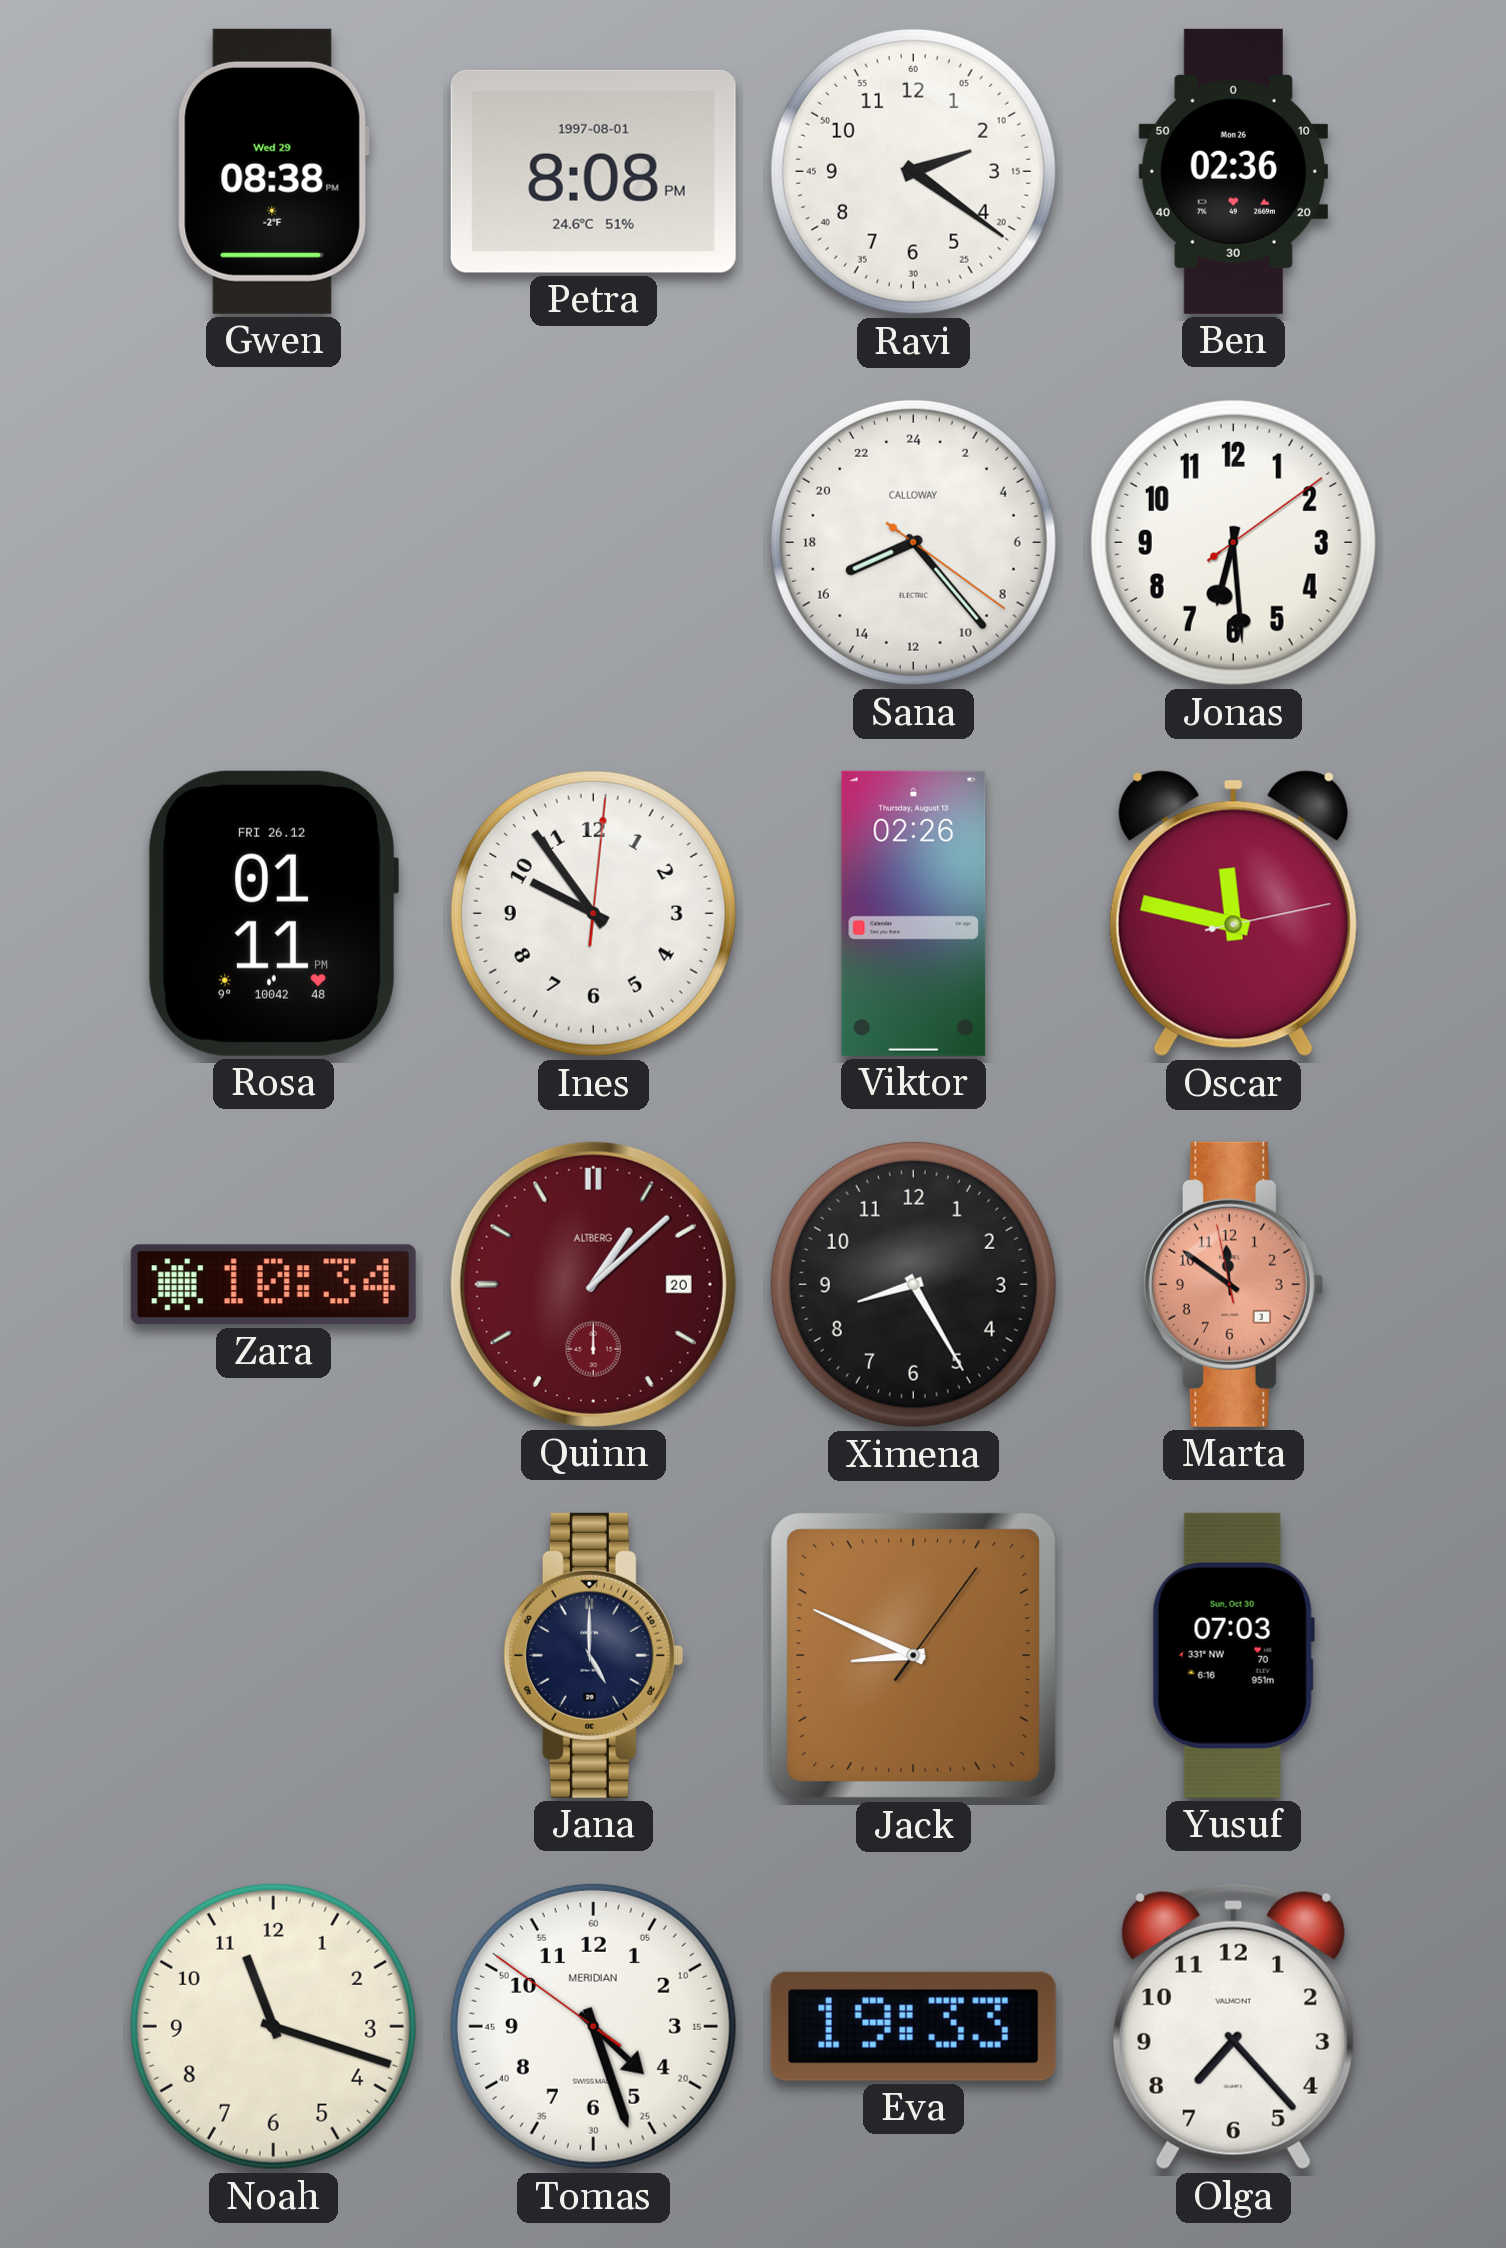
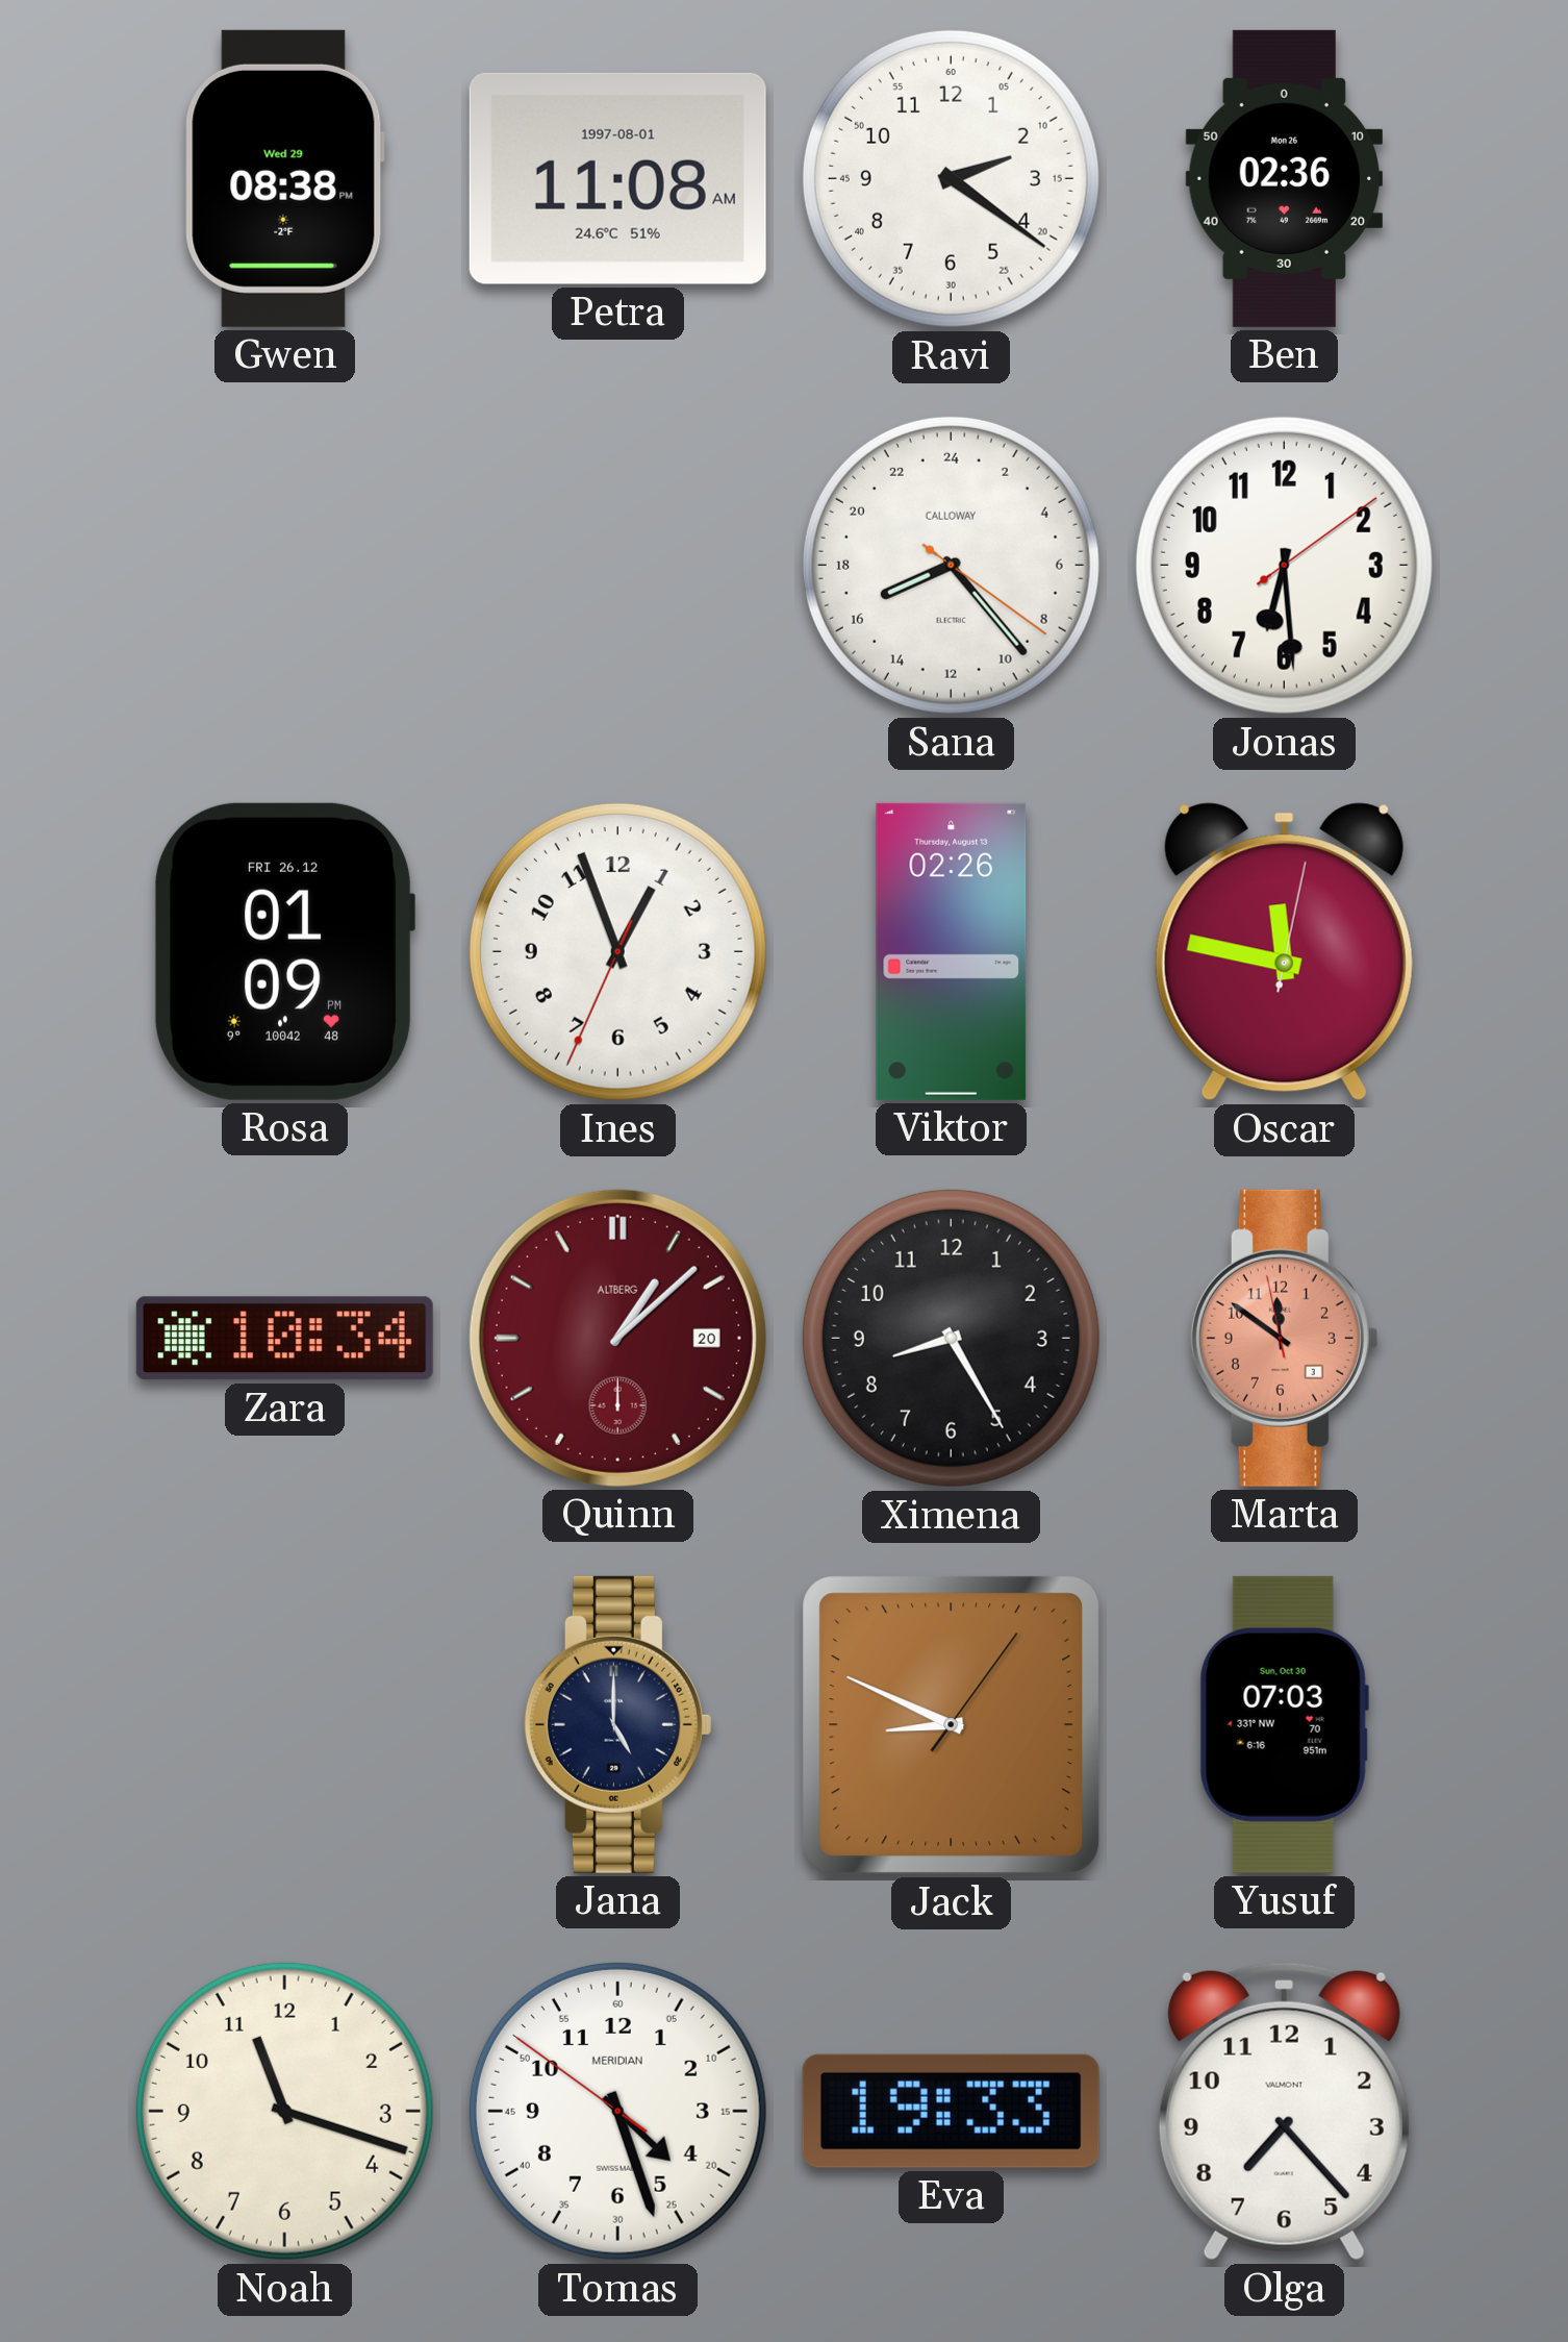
Petra: 8:08 -> 11:08
Rosa: 01:11 -> 01:09
Ines: 9:54 -> 12:56
Oscar: 11:47:13 -> 11:47:02
